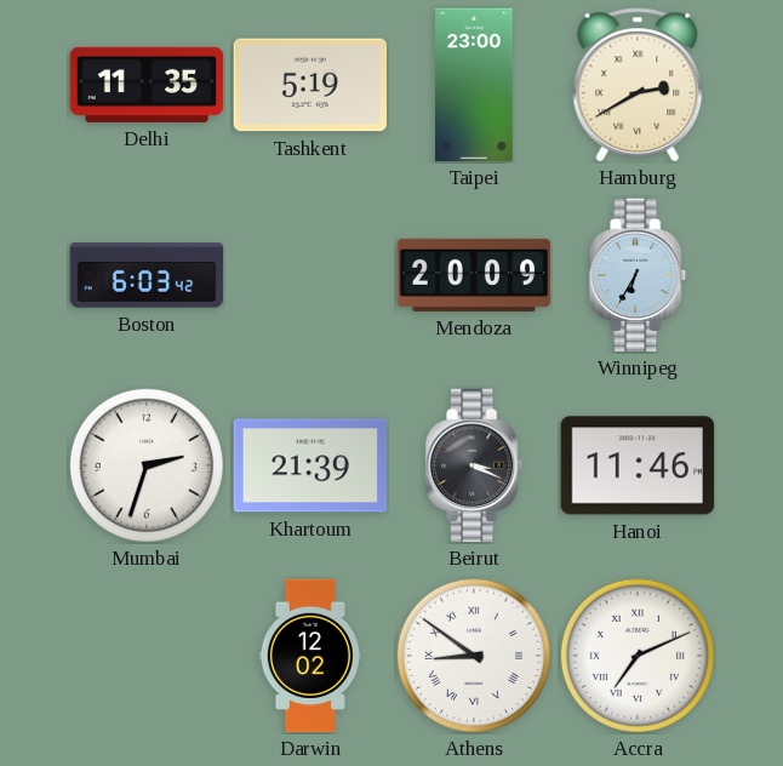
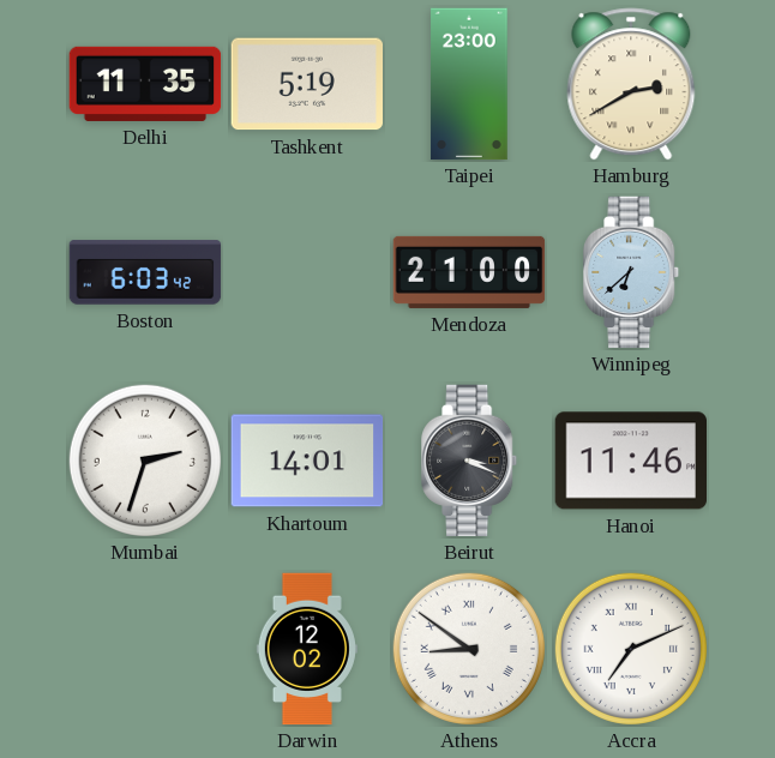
Mendoza: 20:09 -> 21:00
Winnipeg: 6:35 -> 6:38
Khartoum: 21:39 -> 14:01
